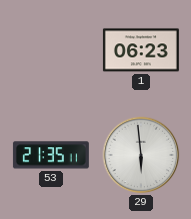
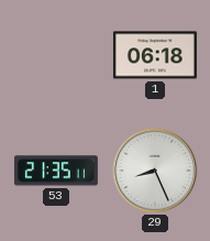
1: 06:23 -> 06:18
29: 5:59 -> 8:26
